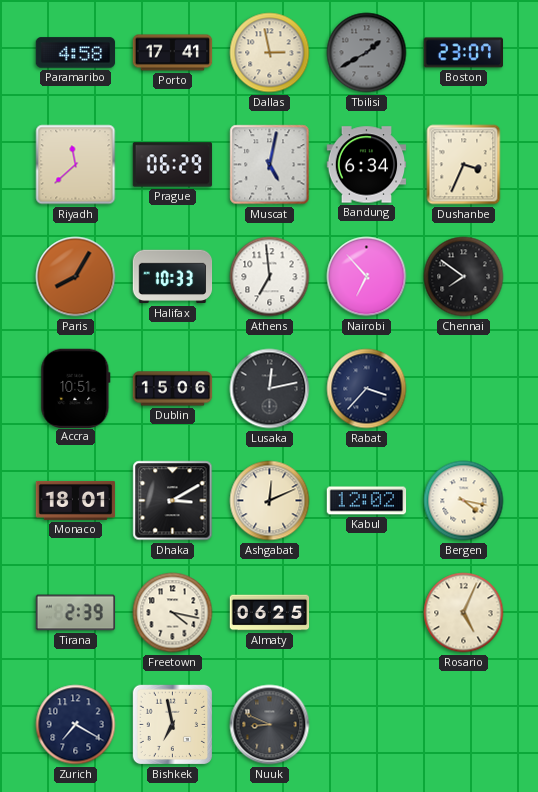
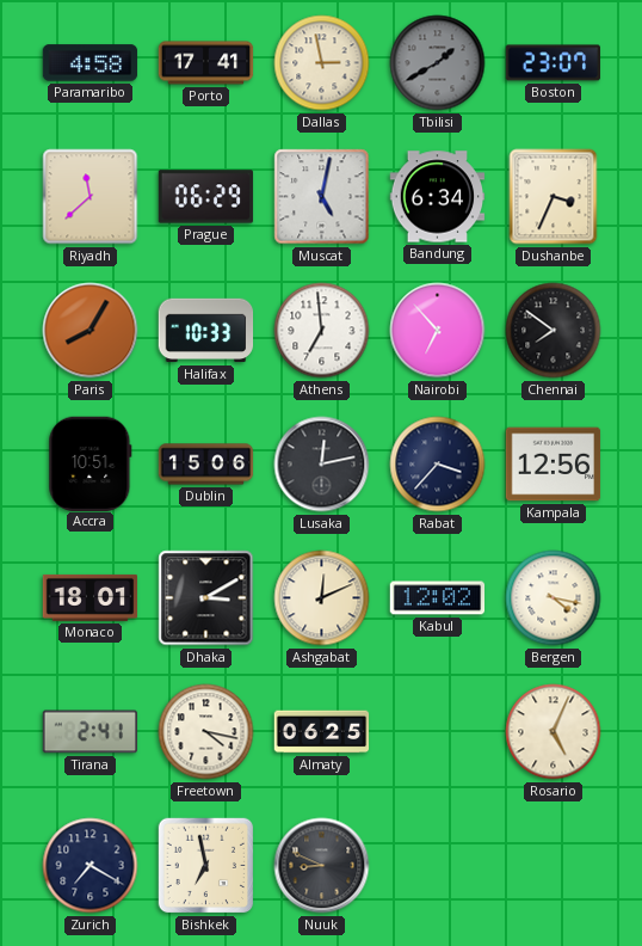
Kampala: none -> 12:56
Tirana: 2:39 -> 2:41
